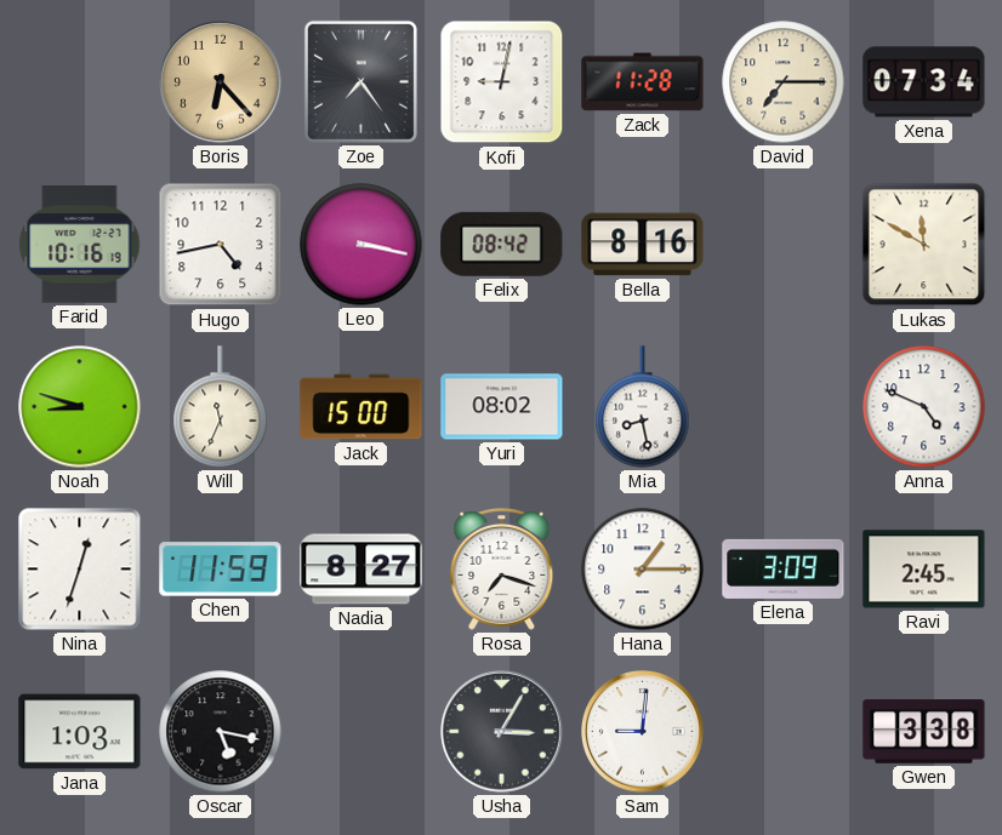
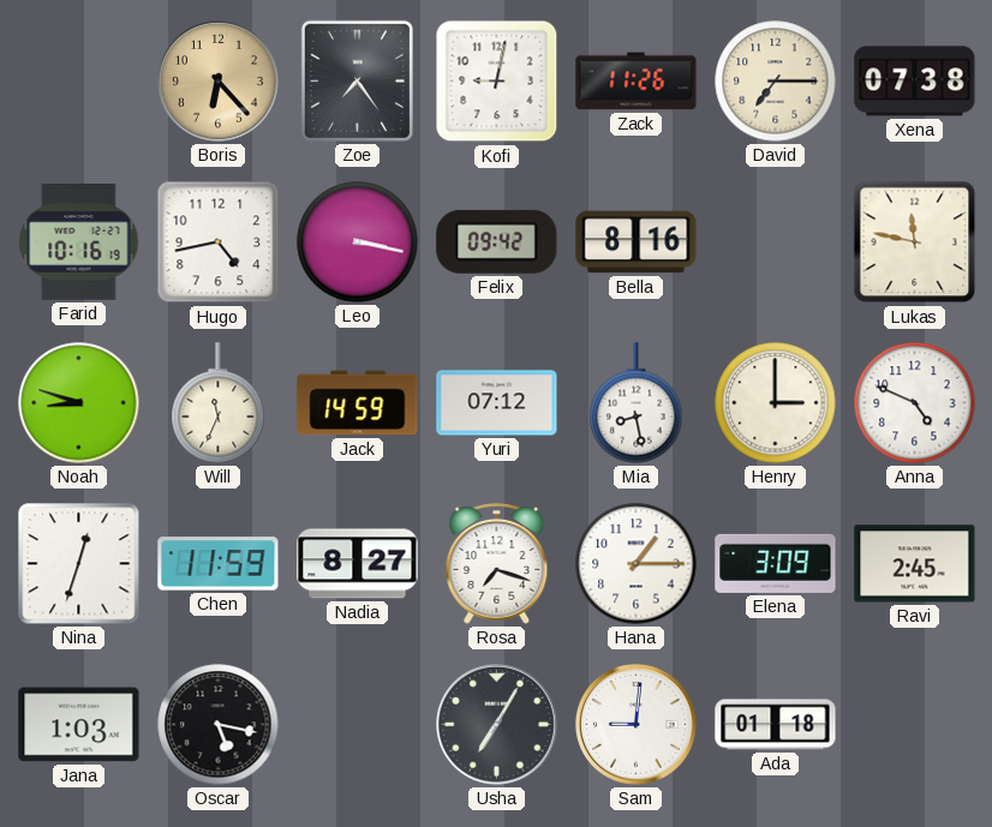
Zack: 11:28 -> 11:26
Xena: 07:34 -> 07:38
Felix: 08:42 -> 09:42
Lukas: 11:50 -> 11:47
Jack: 15:00 -> 14:59
Yuri: 08:02 -> 07:12
Henry: none -> 3:00
Usha: 3:05 -> 7:05
Ada: none -> 01:18
Gwen: 3:38 -> none
